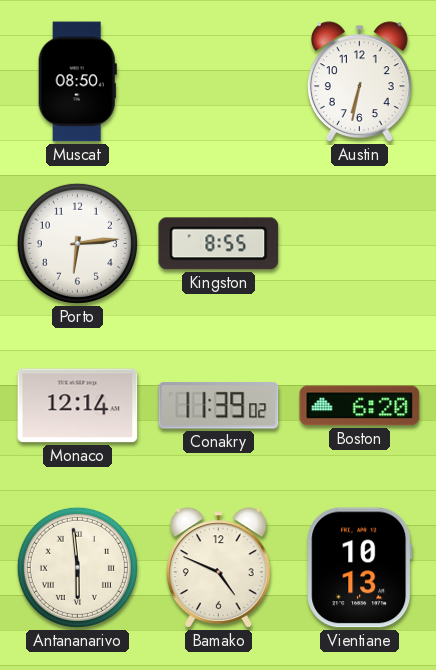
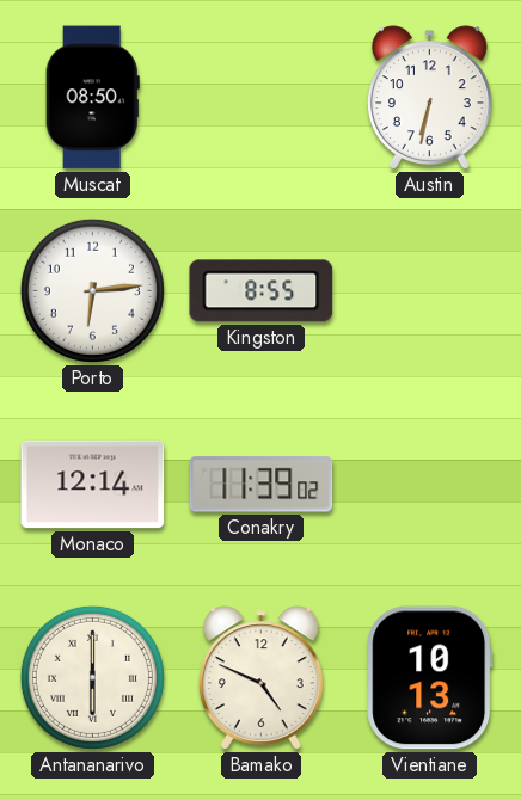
Boston: 6:20 -> none
Antananarivo: 5:59 -> 6:00
